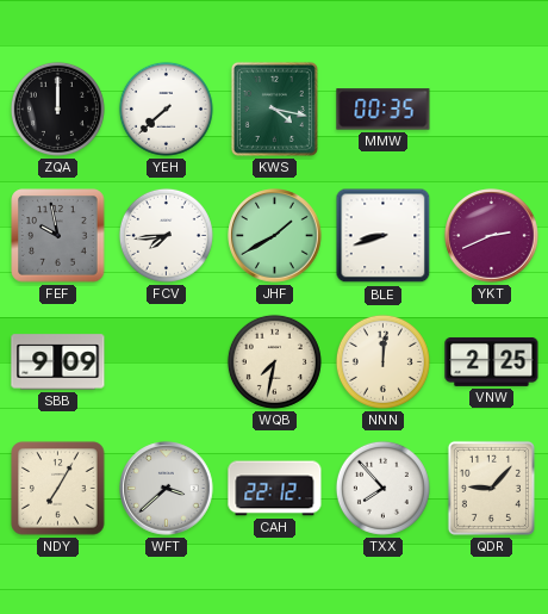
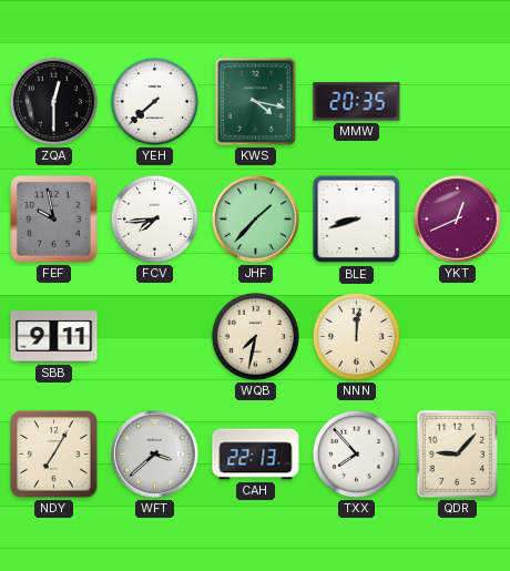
ZQA: 12:00 -> 12:30
MMW: 00:35 -> 20:35
JHF: 1:40 -> 1:37
YKT: 2:41 -> 12:41
SBB: 9:09 -> 9:11
VNW: 2:25 -> none
CAH: 22:12 -> 22:13
